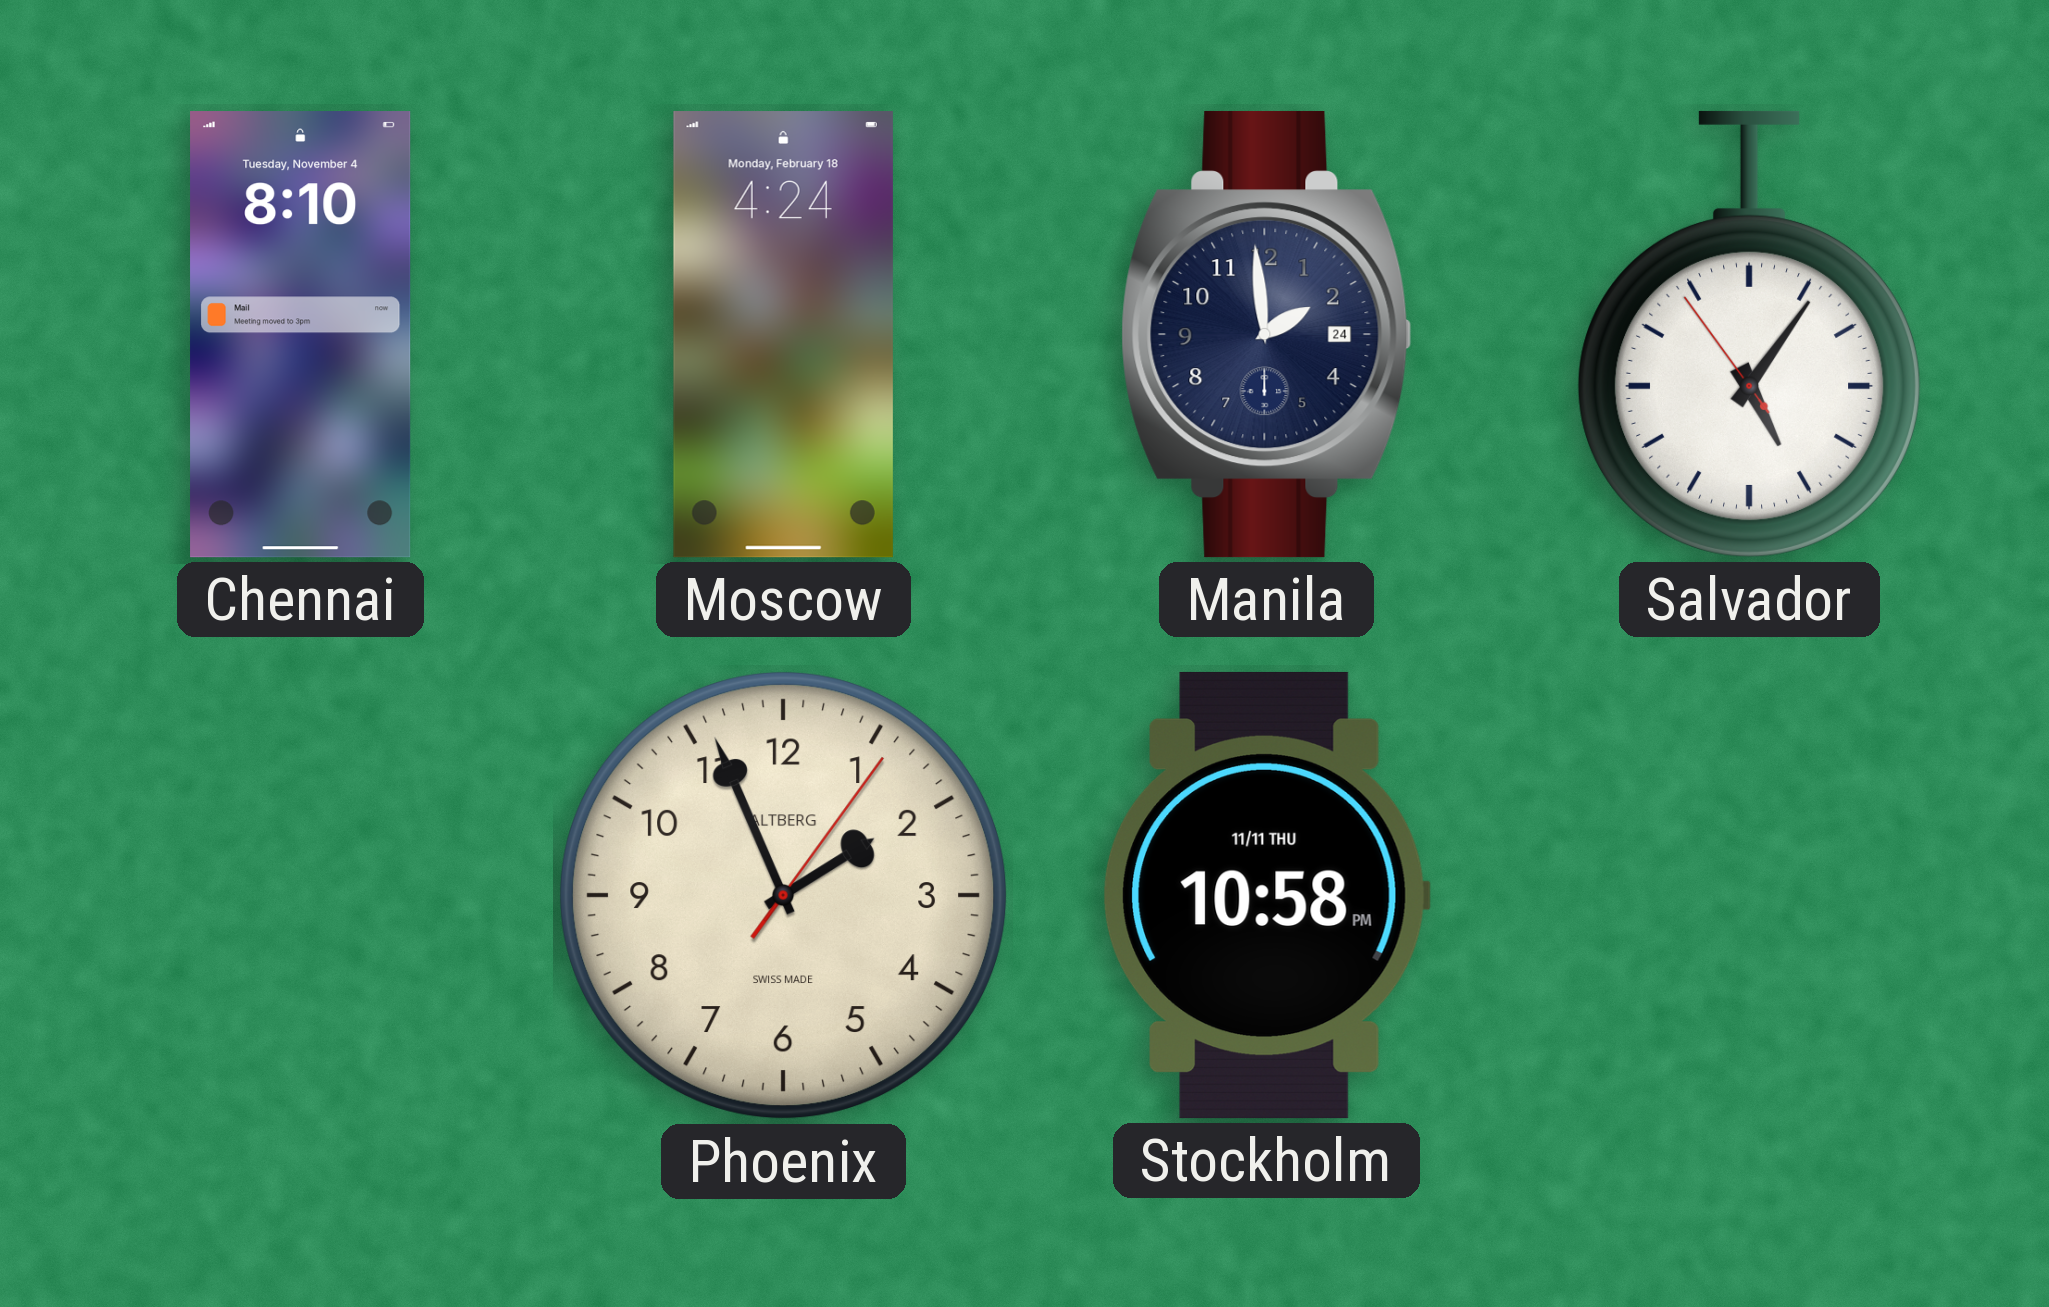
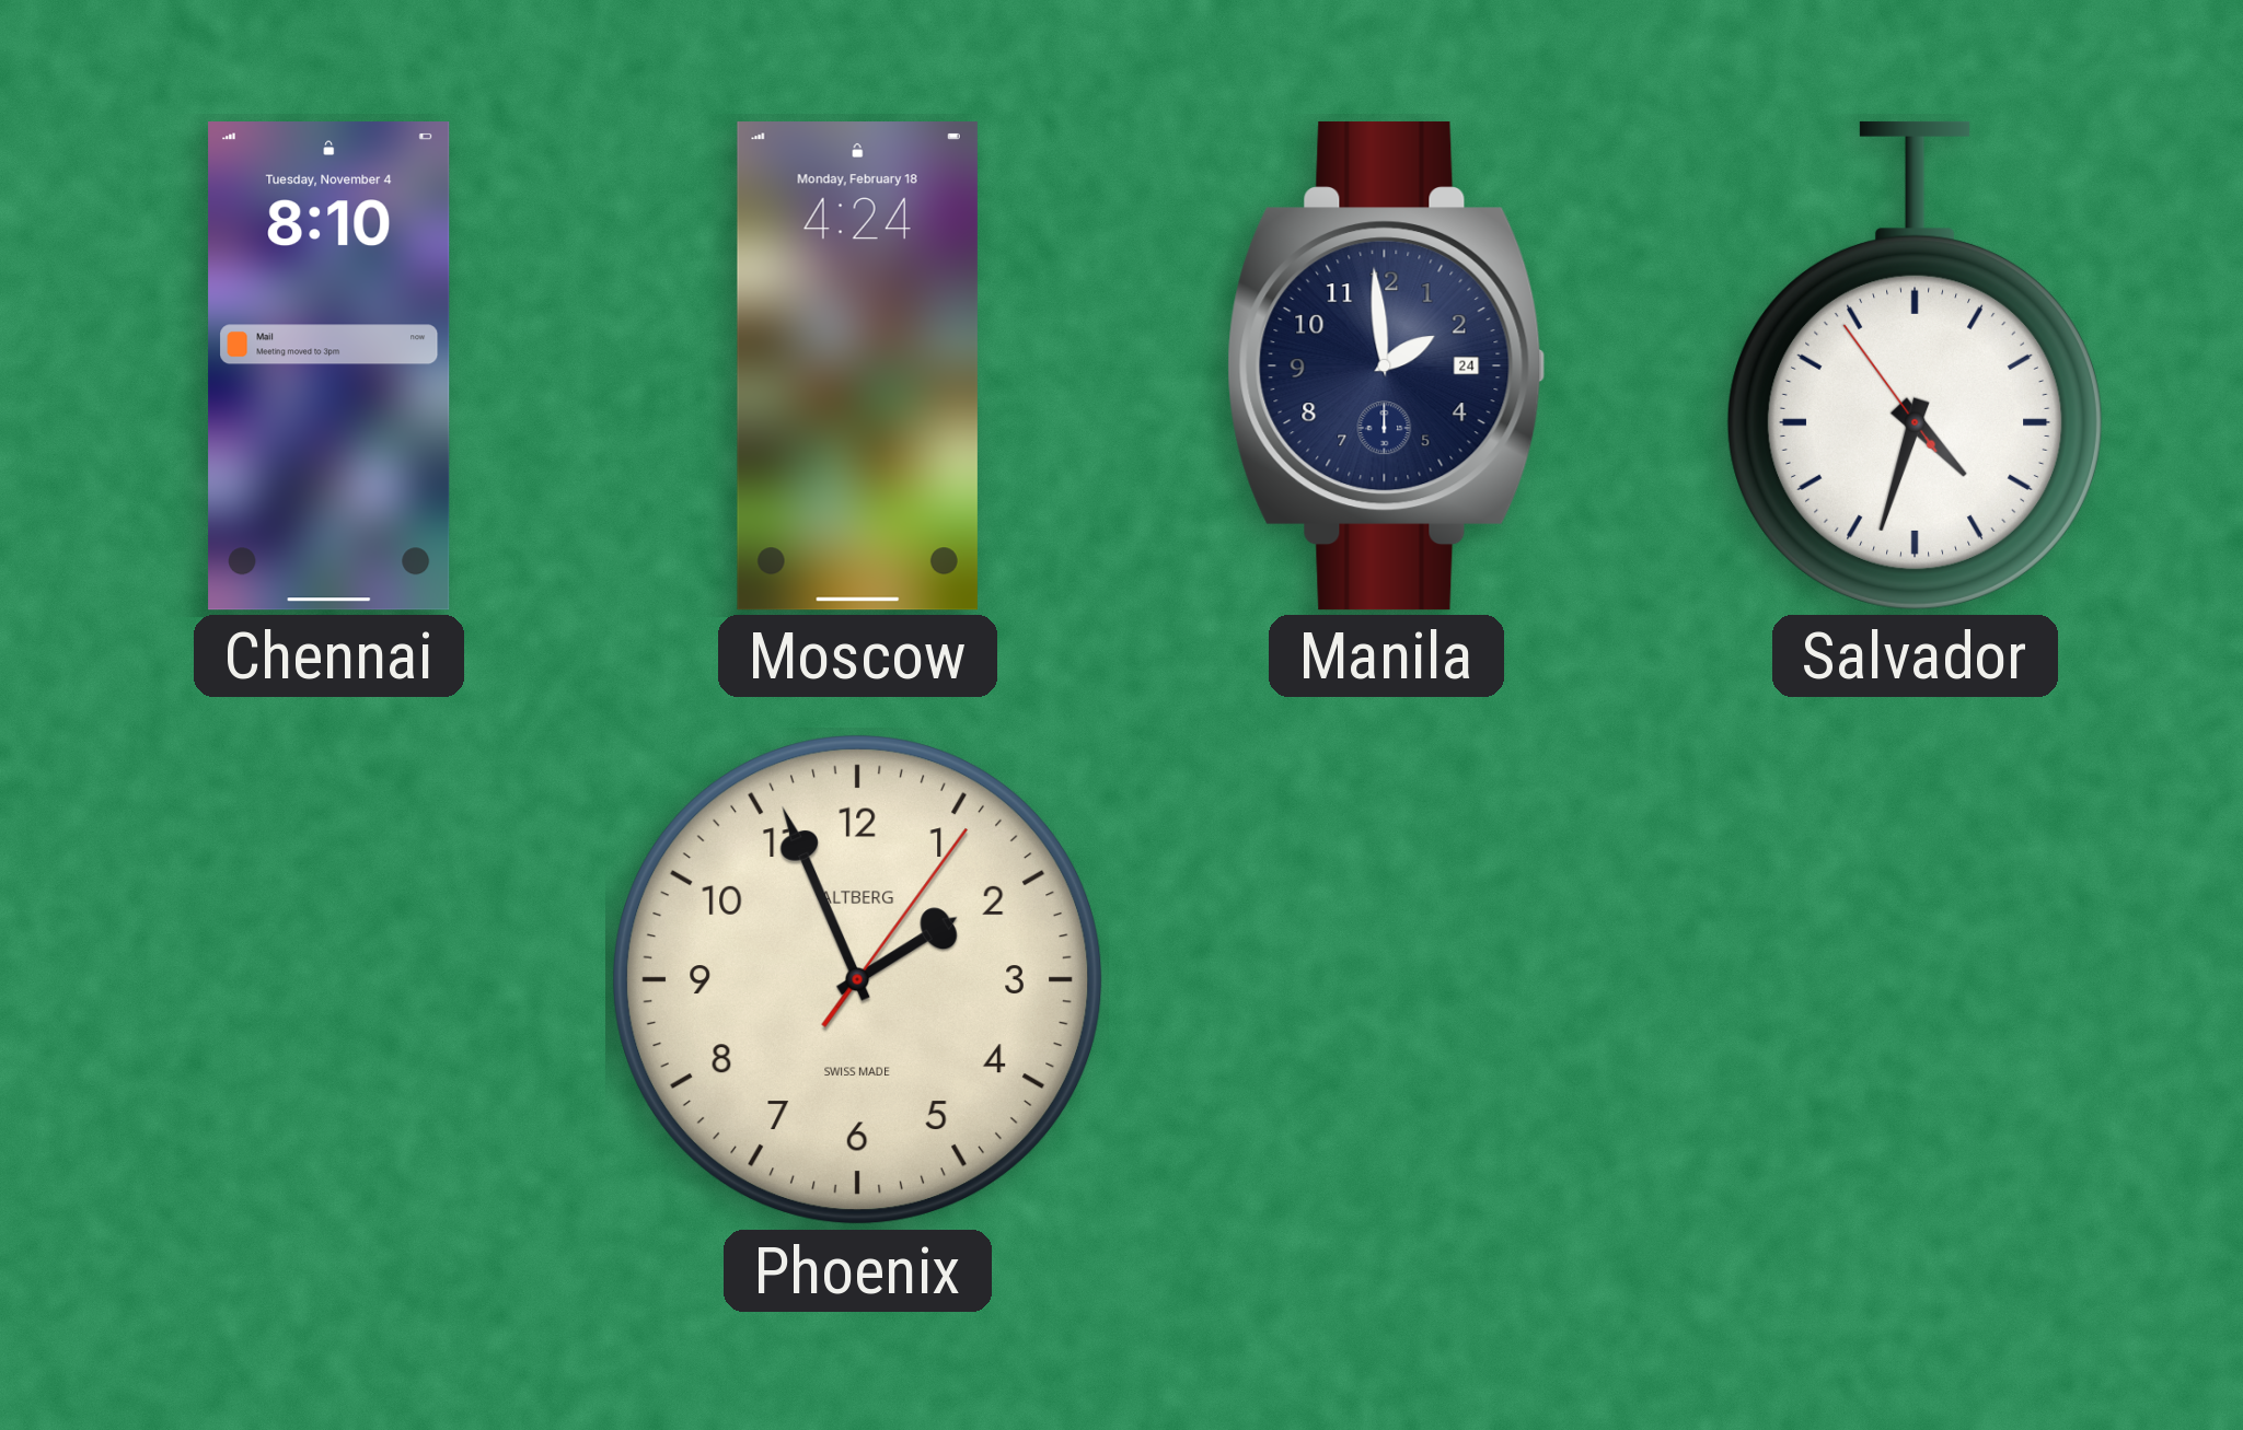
Salvador: 5:05 -> 4:32
Stockholm: 10:58 -> none
